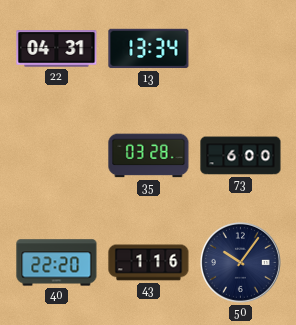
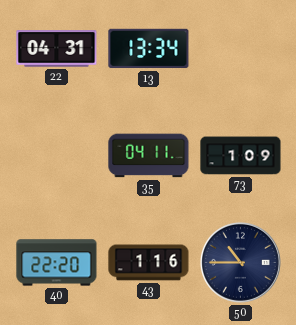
35: 03:28 -> 04:11
73: 6:00 -> 1:09
50: 10:06 -> 10:45
